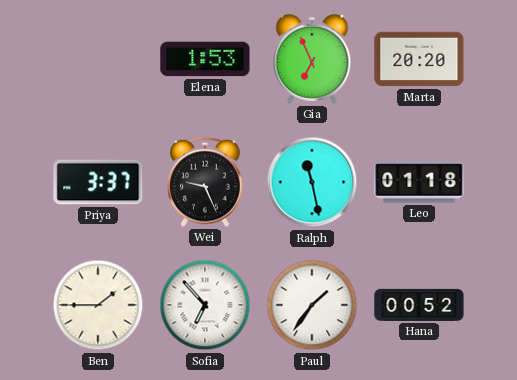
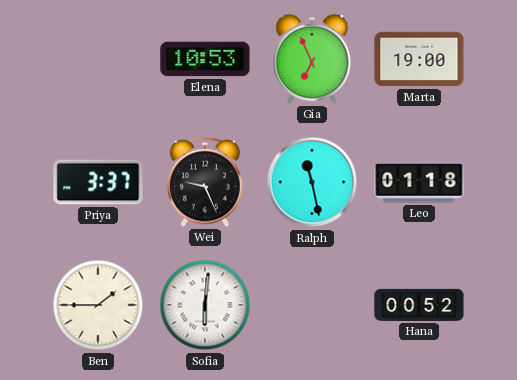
Elena: 1:53 -> 10:53
Marta: 20:20 -> 19:00
Sofia: 6:53 -> 6:01
Paul: 1:36 -> none
